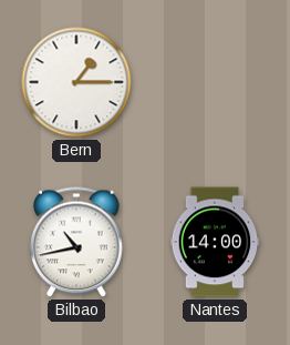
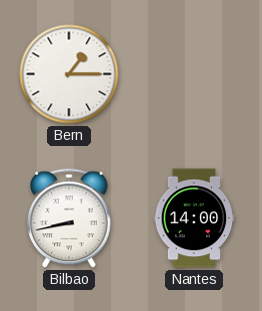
Bilbao: 10:43 -> 8:43
